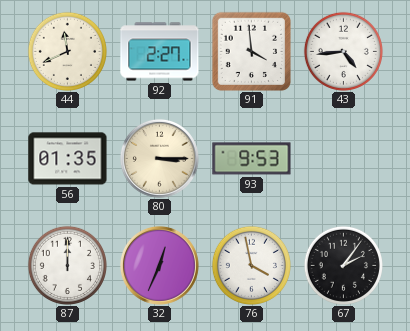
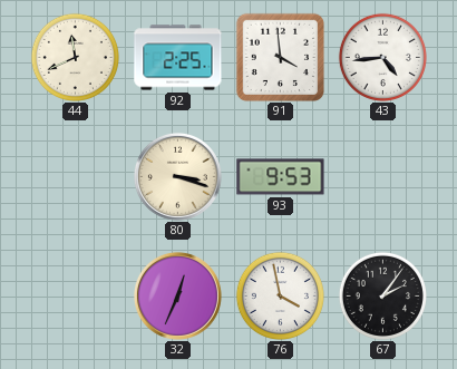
92: 2:27 -> 2:25
56: 01:35 -> none
80: 3:15 -> 3:18
87: 12:00 -> none
